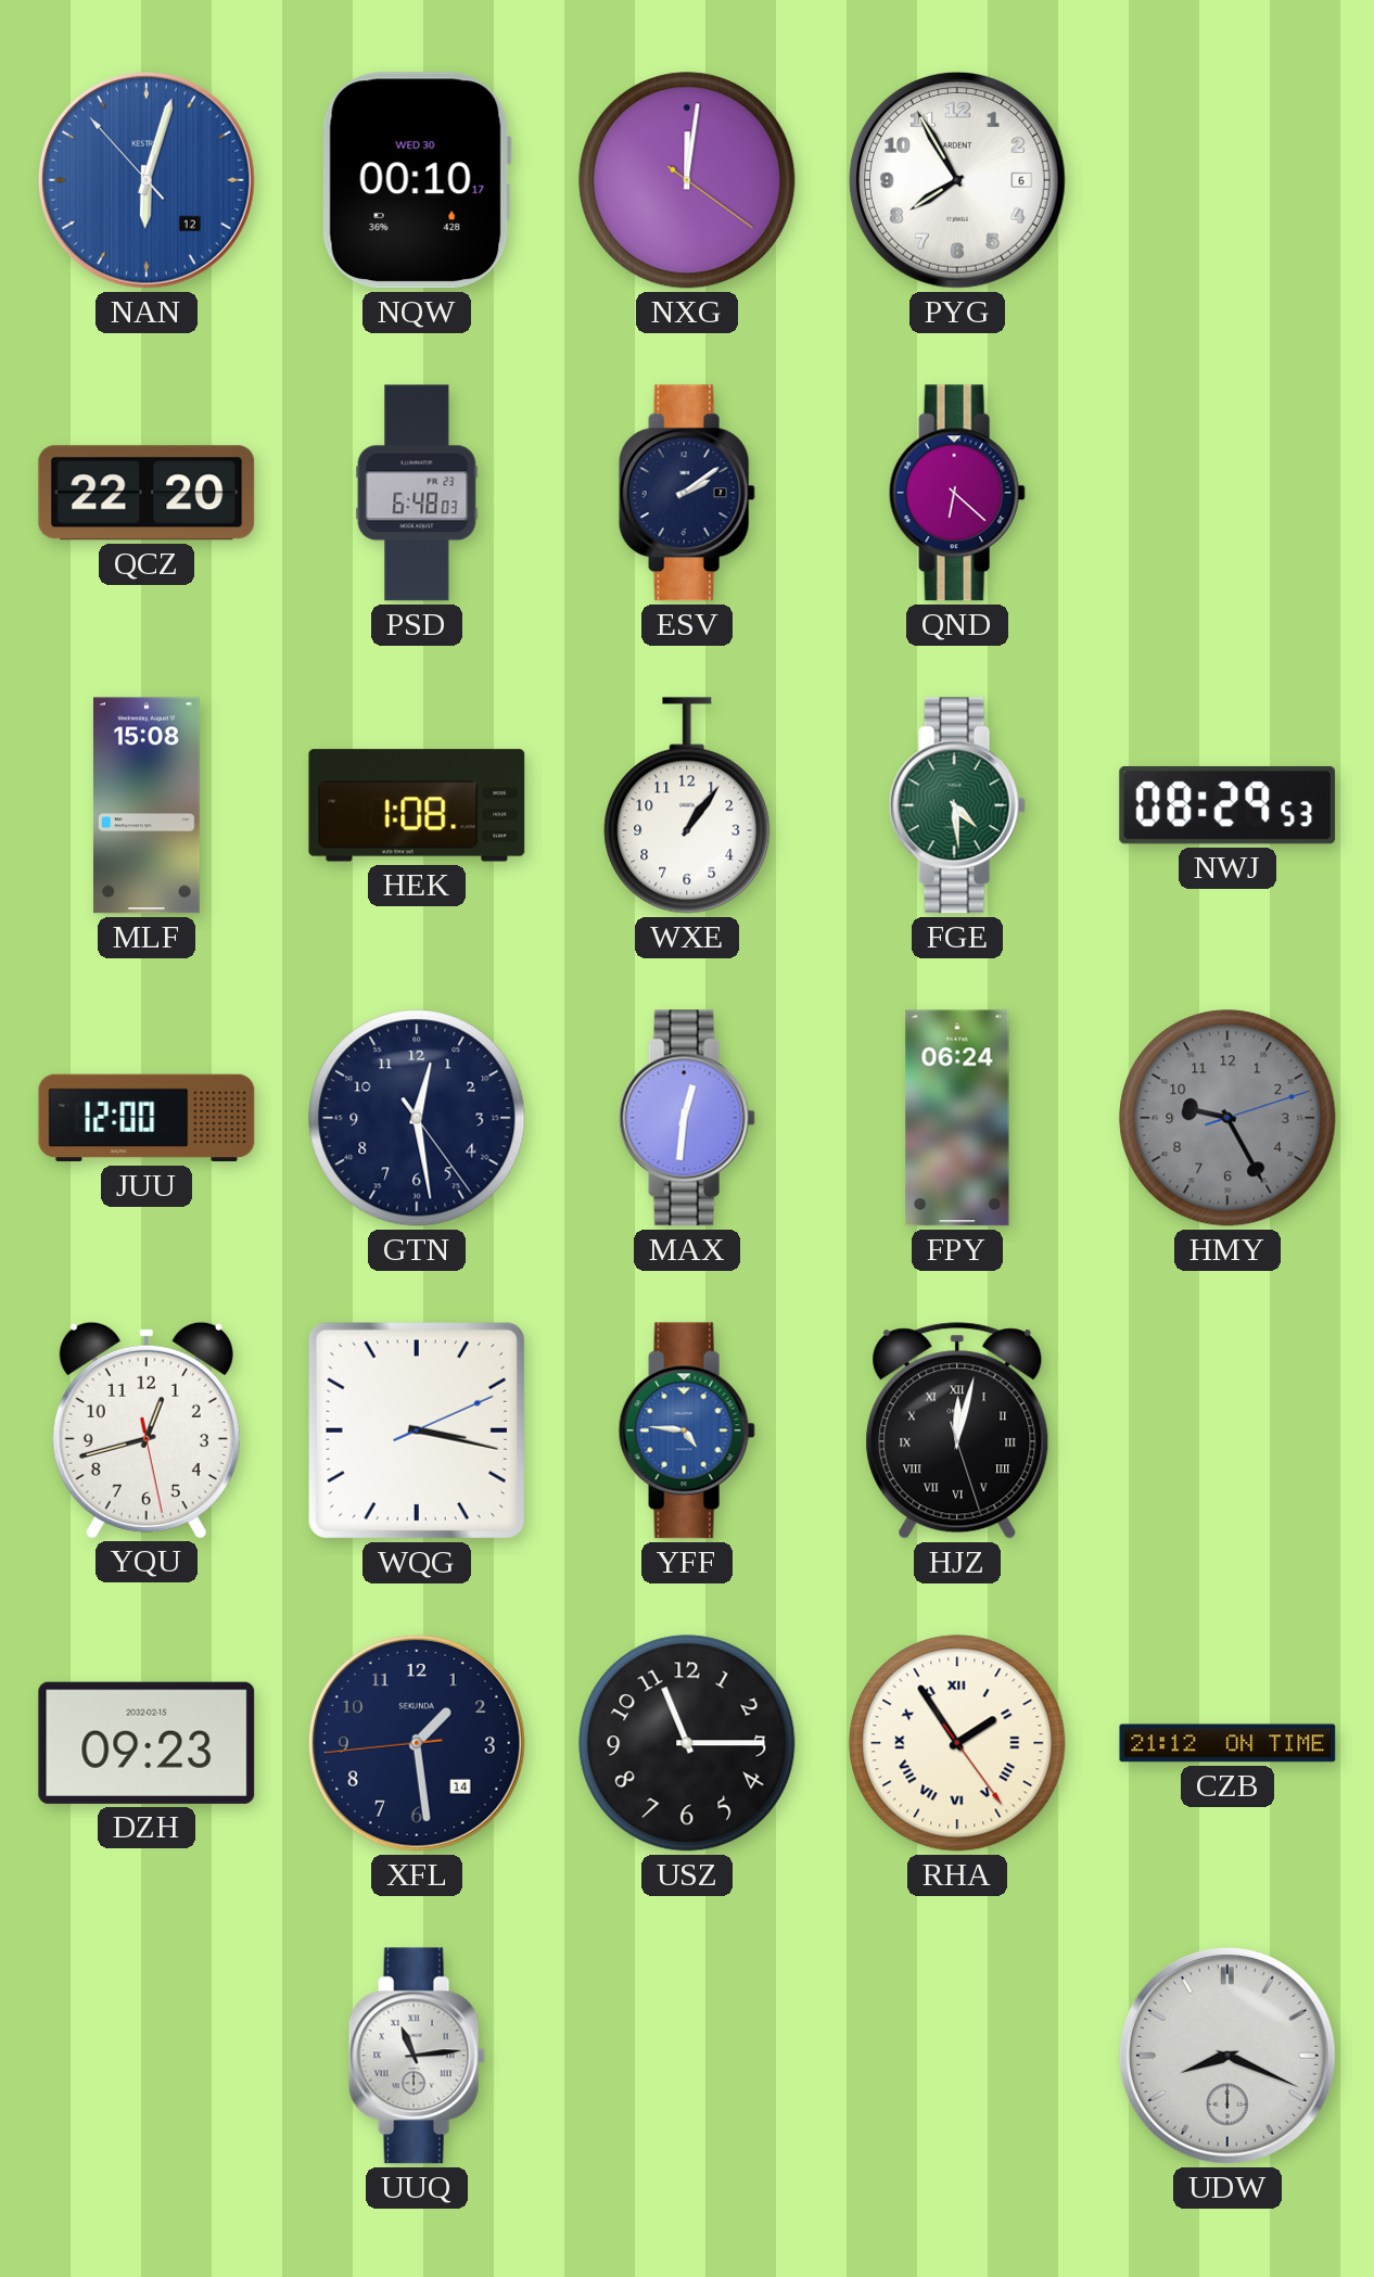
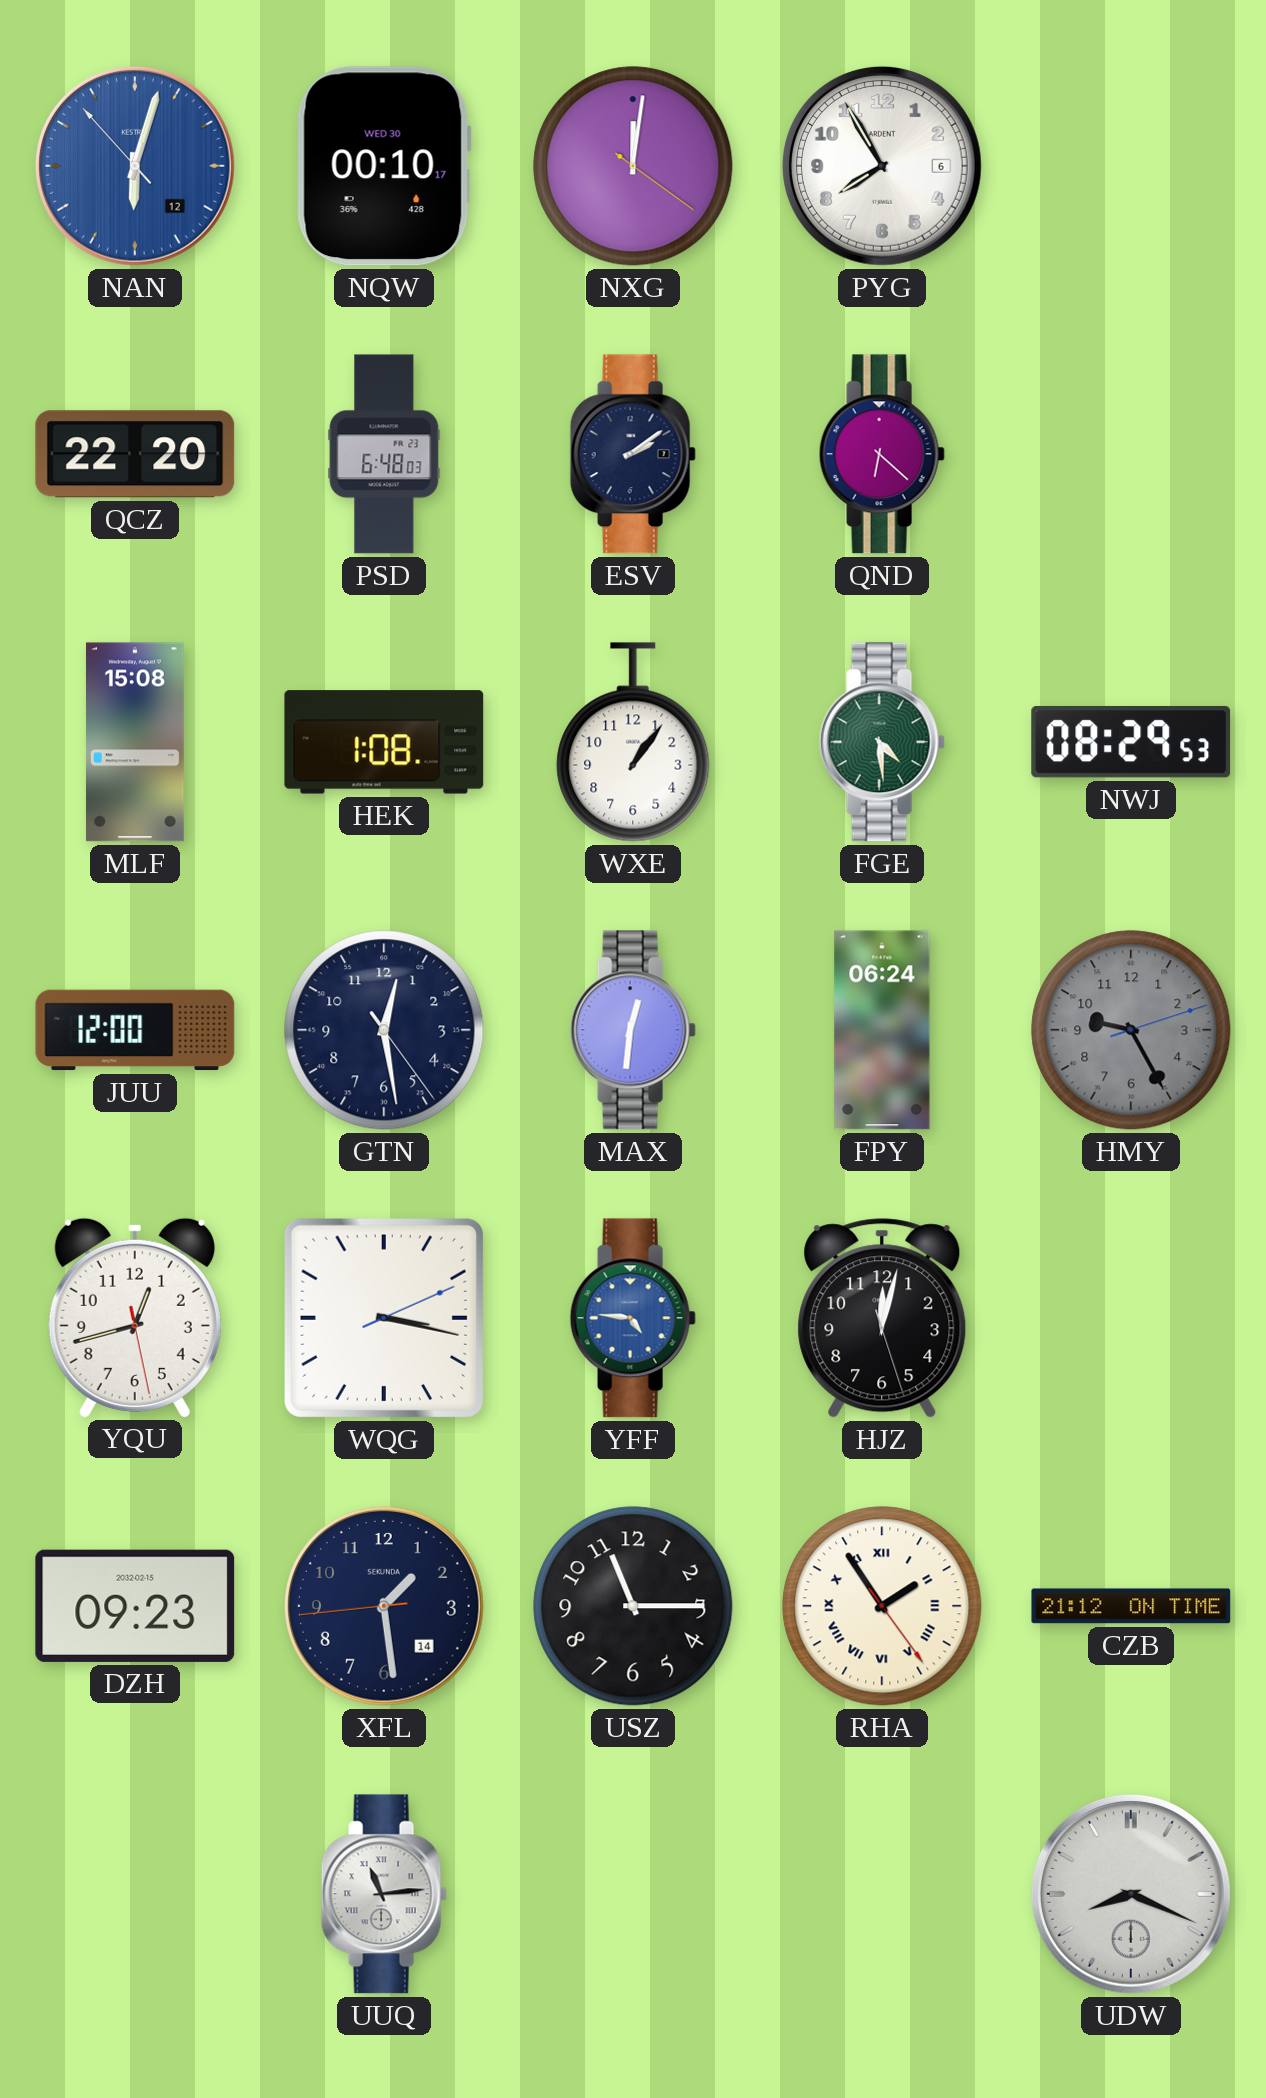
HJZ numerals: Roman -> Arabic
